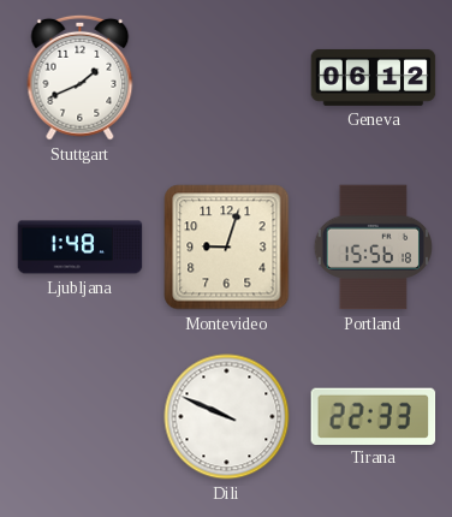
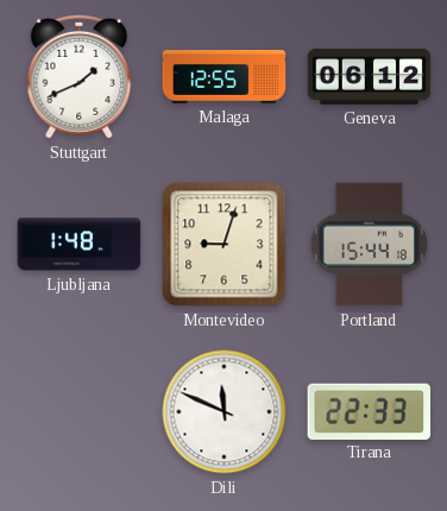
Malaga: none -> 12:55
Portland: 15:56 -> 15:44
Dili: 9:49 -> 11:49
